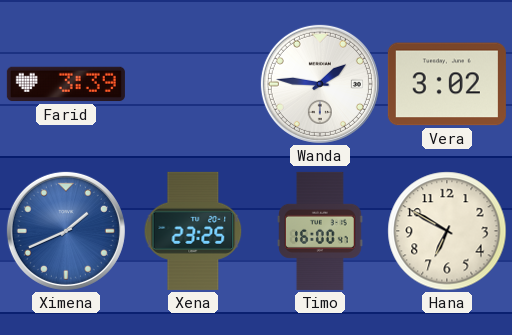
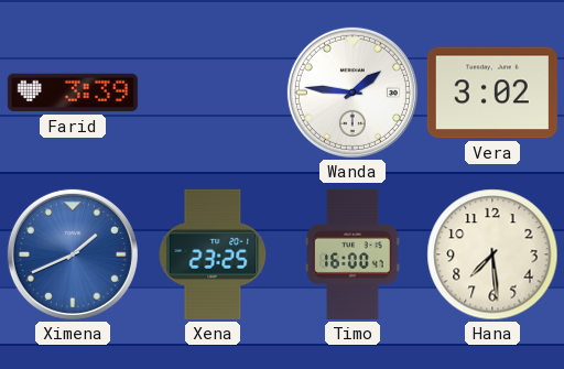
Hana: 6:50 -> 7:29
